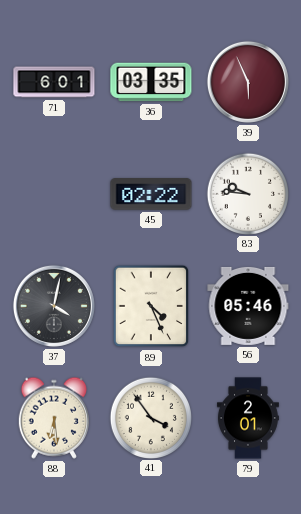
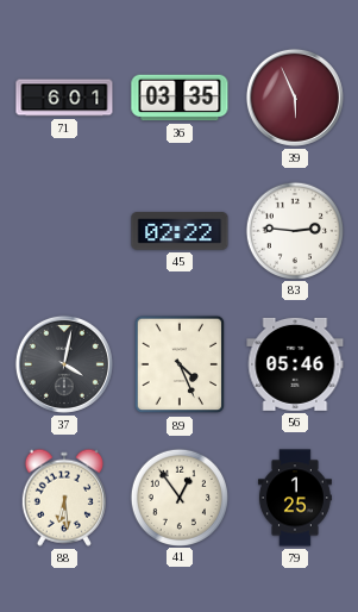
83: 9:46 -> 2:46
41: 3:54 -> 12:54
79: 2:01 -> 1:25
